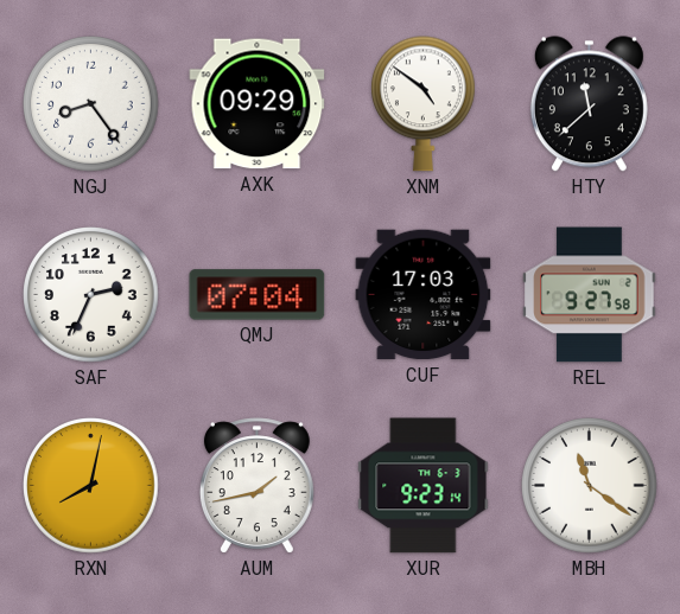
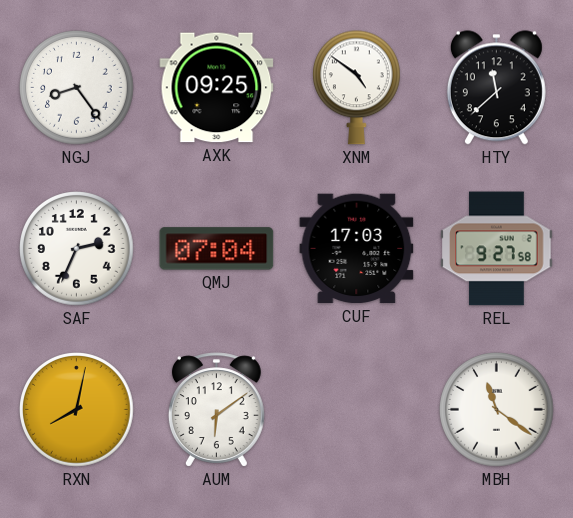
AXK: 09:29 -> 09:25
AUM: 1:43 -> 6:09
XUR: 9:23 -> none
